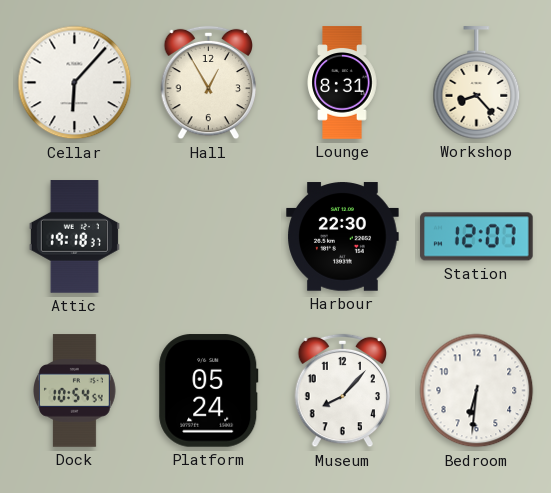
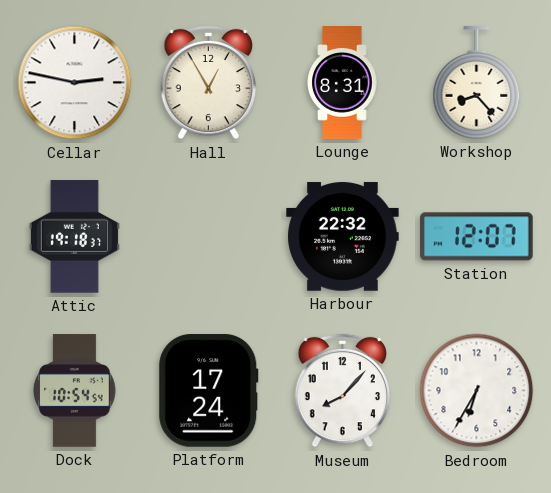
Cellar: 6:07 -> 2:47
Harbour: 22:30 -> 22:32
Platform: 05:24 -> 17:24
Bedroom: 6:31 -> 6:35
